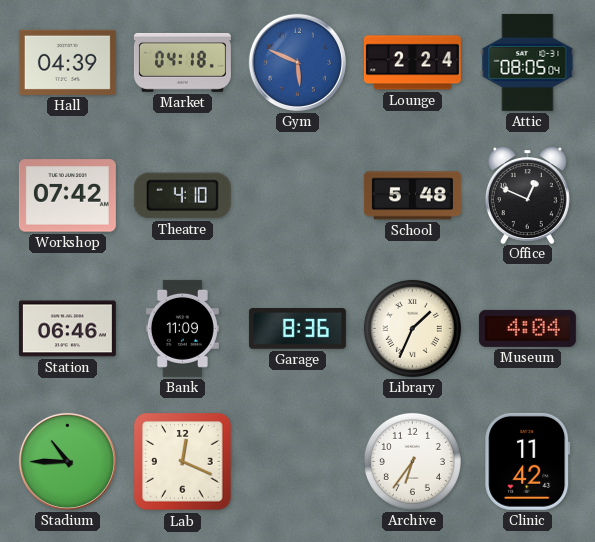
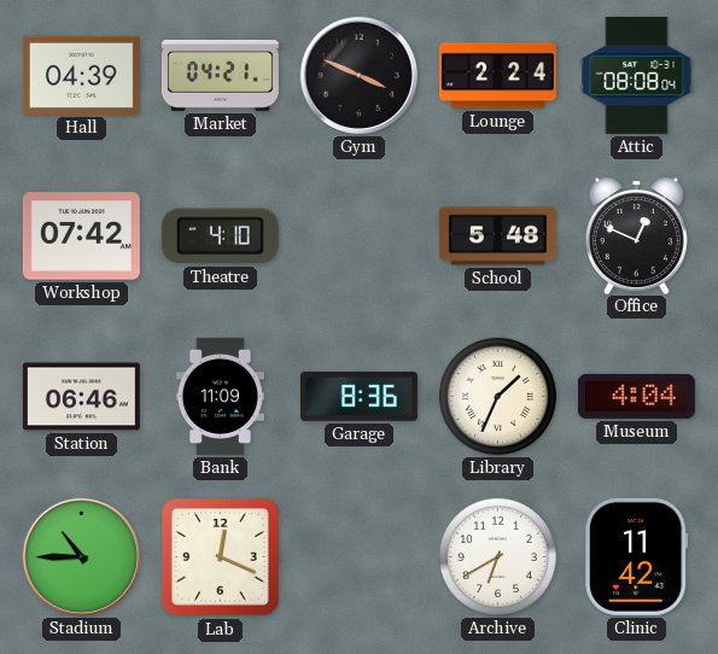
Market: 04:18 -> 04:21
Gym: 5:49 -> 3:49
Gym dial: blue -> black
Attic: 08:05 -> 08:08
Archive: 6:36 -> 6:40
